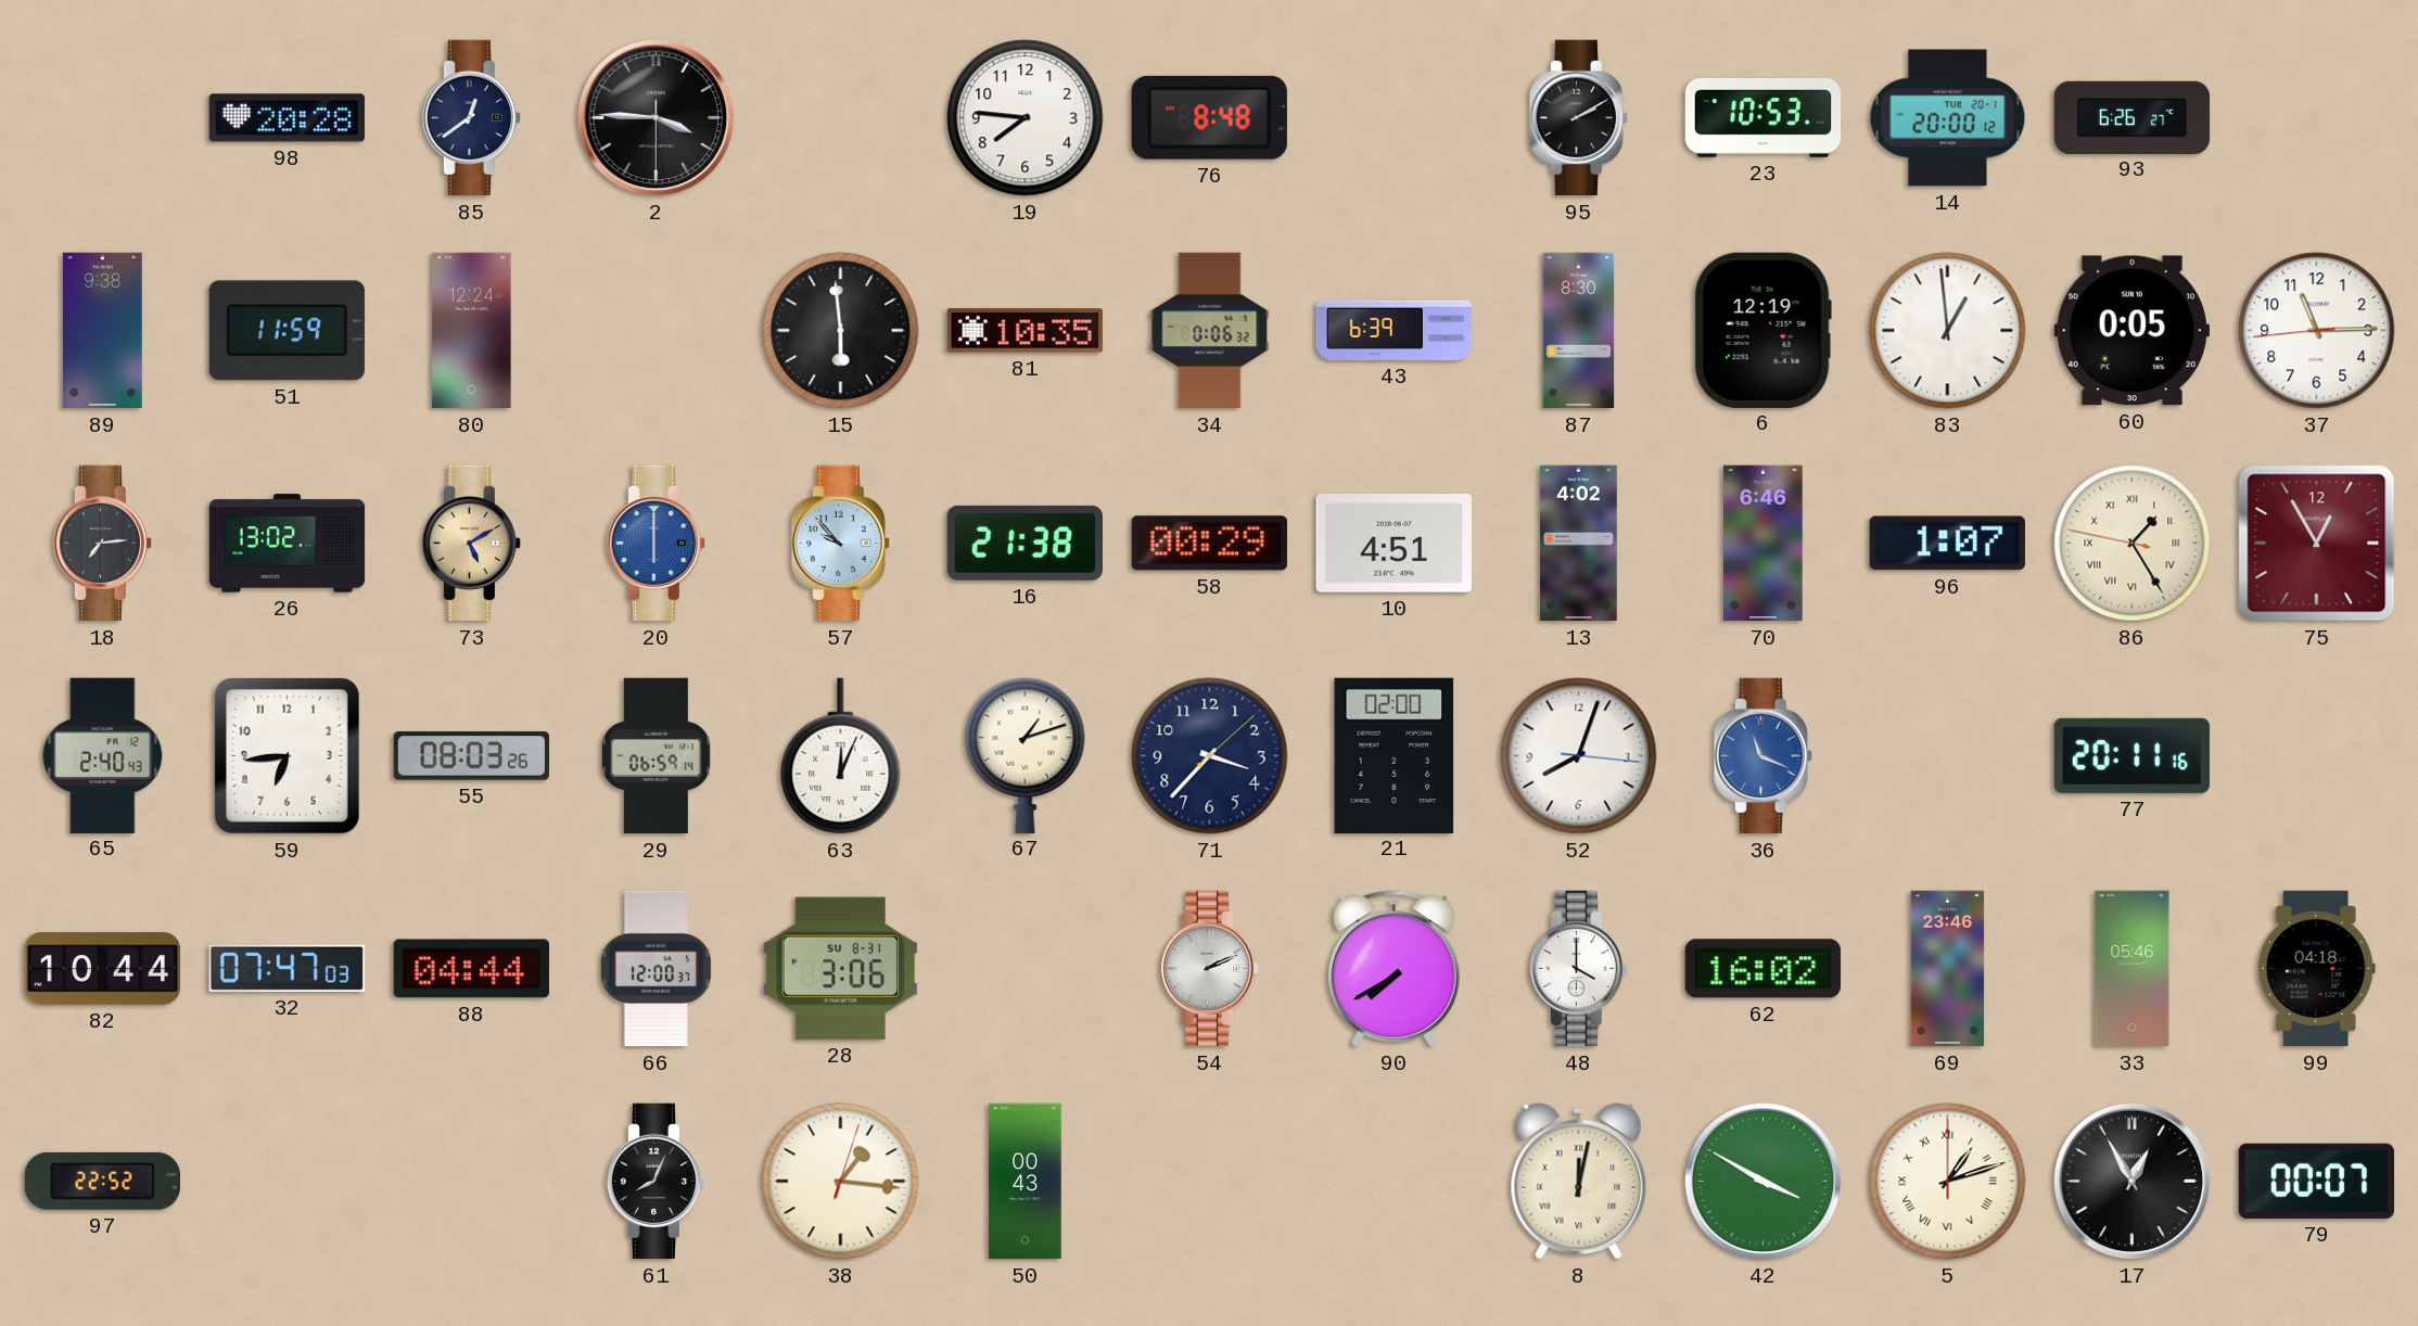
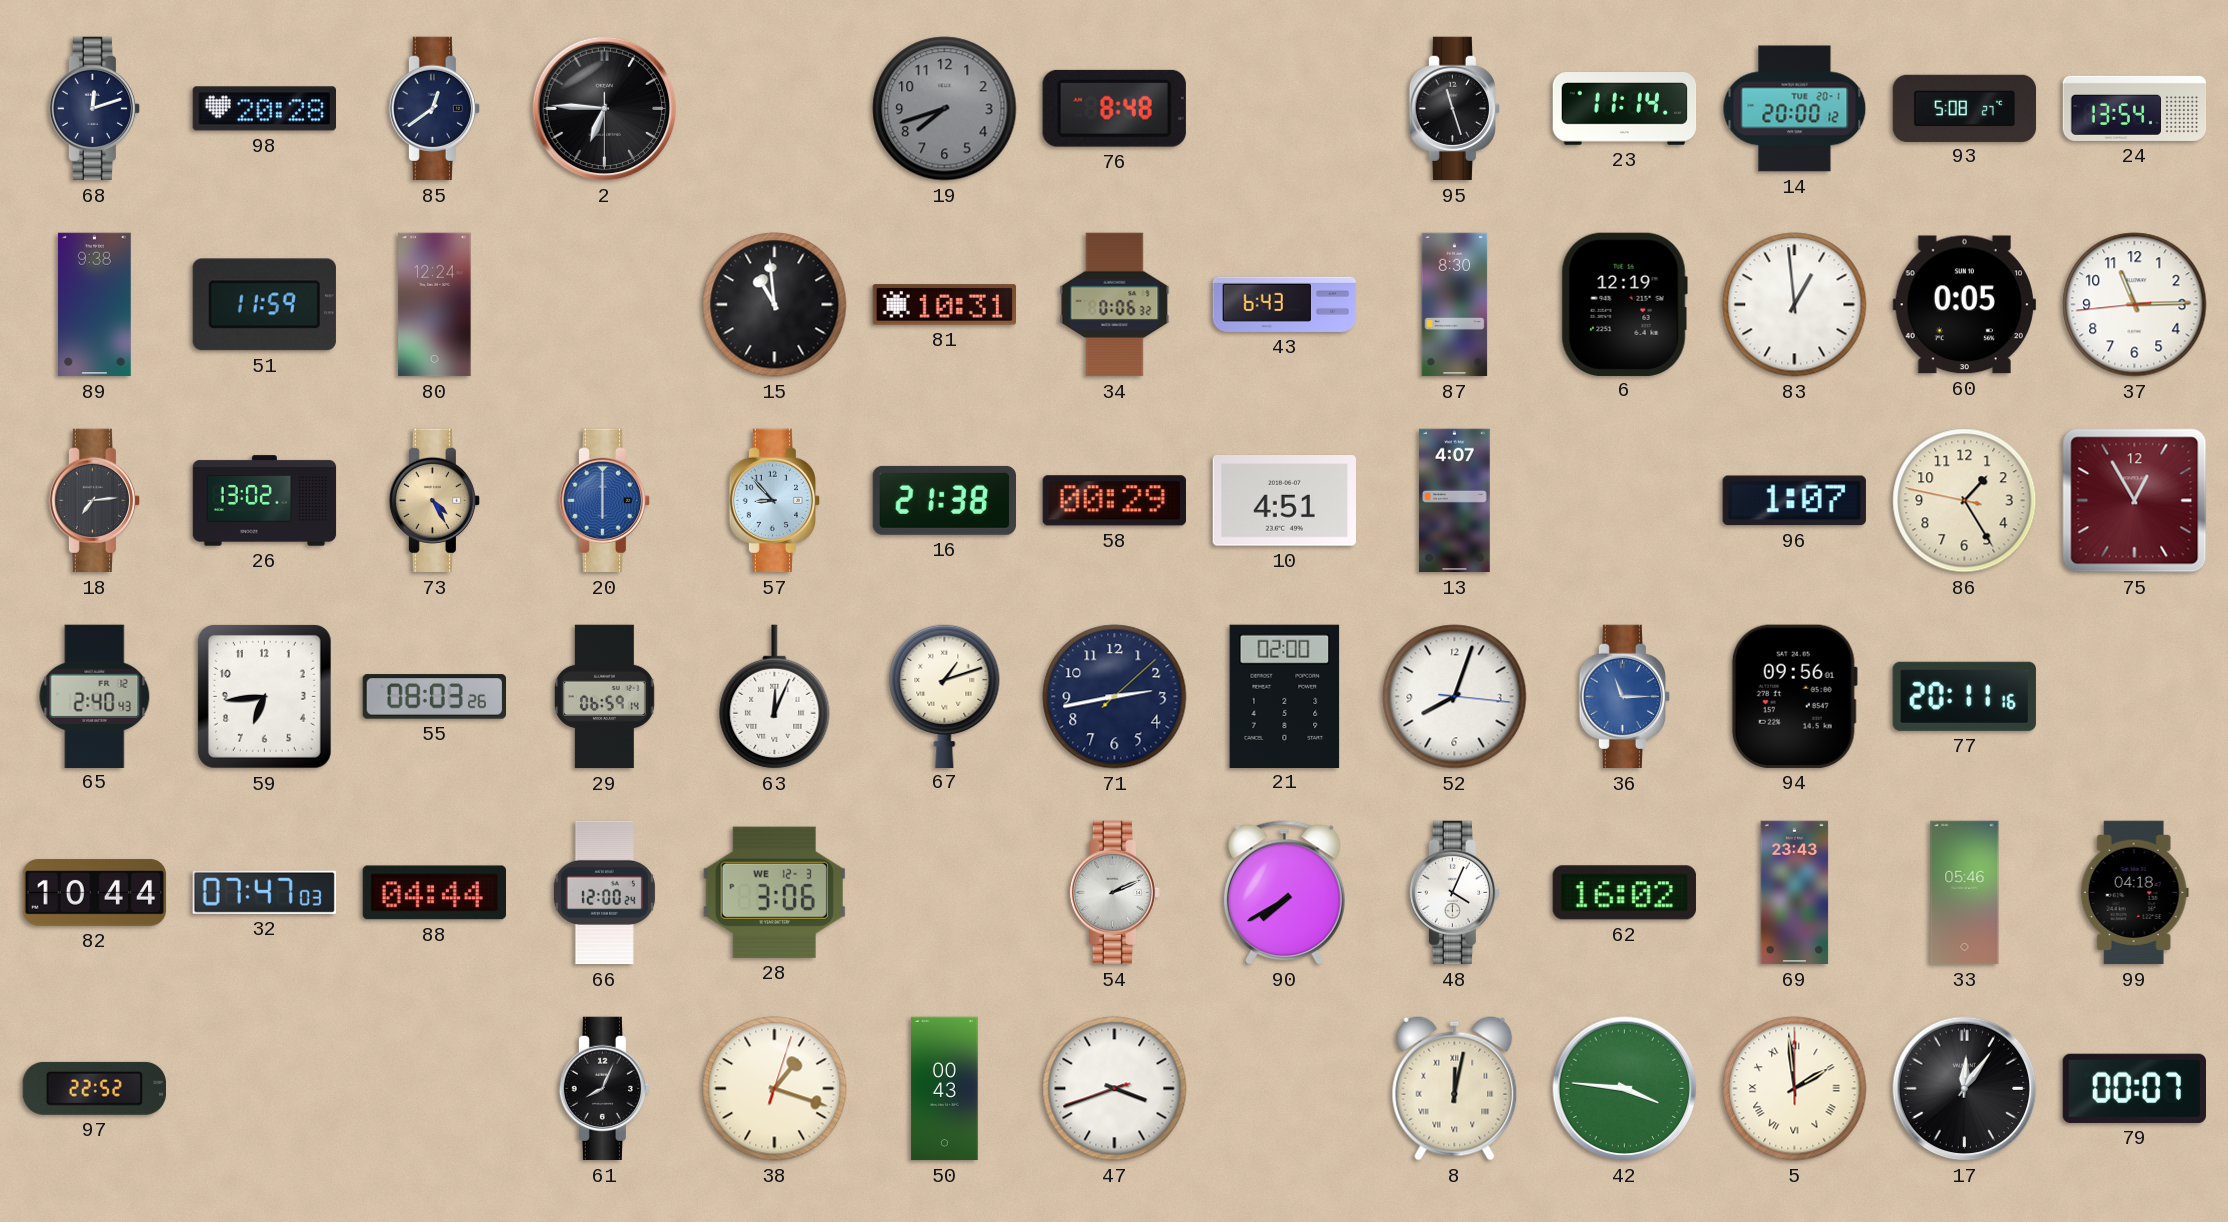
68: none -> 12:12
2: 3:45 -> 6:45
19: 7:46 -> 7:42
19 dial: white -> grey
95: 2:10 -> 11:27
23: 10:53 -> 11:14
93: 6:26 -> 5:08
24: none -> 13:54
15: 5:59 -> 10:59
81: 10:35 -> 10:31
43: 6:39 -> 6:43
73: 5:10 -> 4:25
57: 9:53 -> 8:53
13: 4:02 -> 4:07
70: 6:46 -> none
86 numerals: Roman -> Arabic
71: 3:37 -> 2:43
36: 11:19 -> 11:15
94: none -> 09:56
66: 12:00:37 -> 12:00:24
28 date: SU 8-31 -> WE 12-3
48: 4:00 -> 4:04
69: 23:46 -> 23:43
38: 1:16 -> 1:18
47: none -> 3:41
42: 3:50 -> 3:46
5: 1:12 -> 1:59
17: 12:55 -> 12:06
